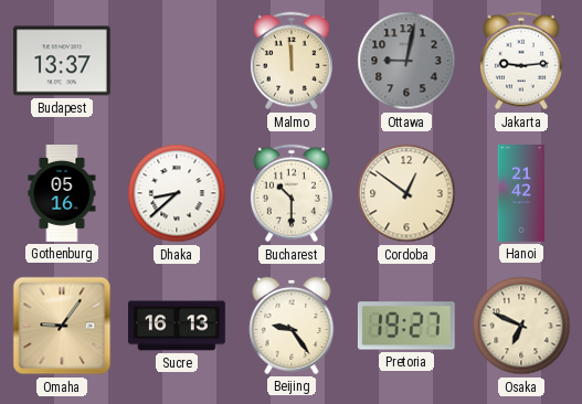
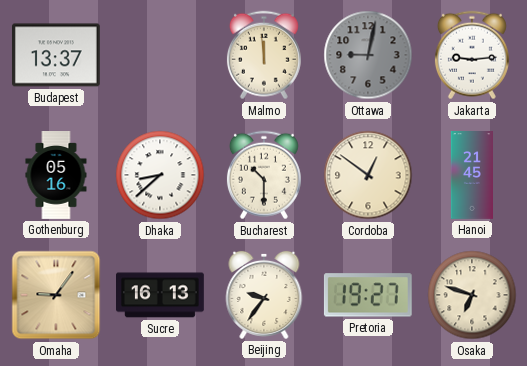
Hanoi: 21:42 -> 21:45
Beijing: 9:24 -> 9:36
Osaka: 6:49 -> 6:48
